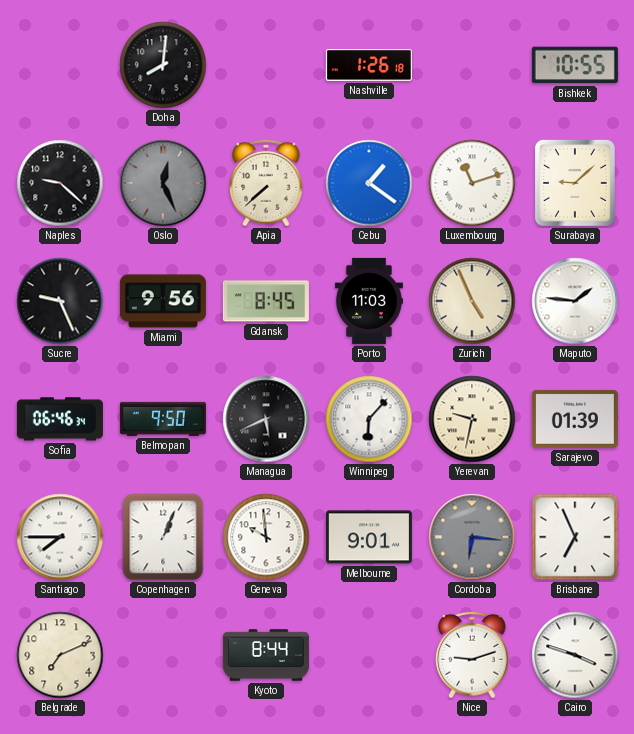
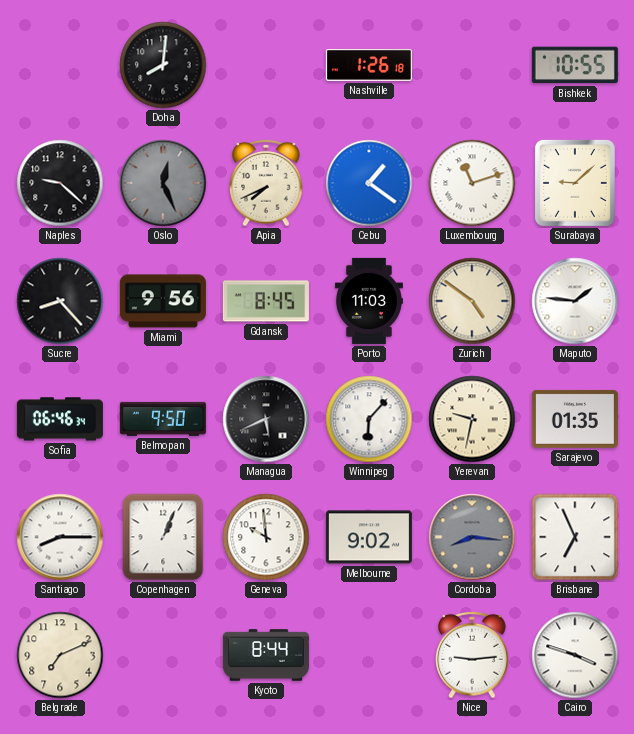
Apia: 7:38 -> 7:41
Sucre: 9:26 -> 8:23
Zurich: 4:56 -> 4:51
Sarajevo: 01:39 -> 01:35
Santiago: 7:45 -> 8:15
Melbourne: 9:01 -> 9:02
Cordoba: 6:16 -> 8:16
Nice: 9:12 -> 9:14
